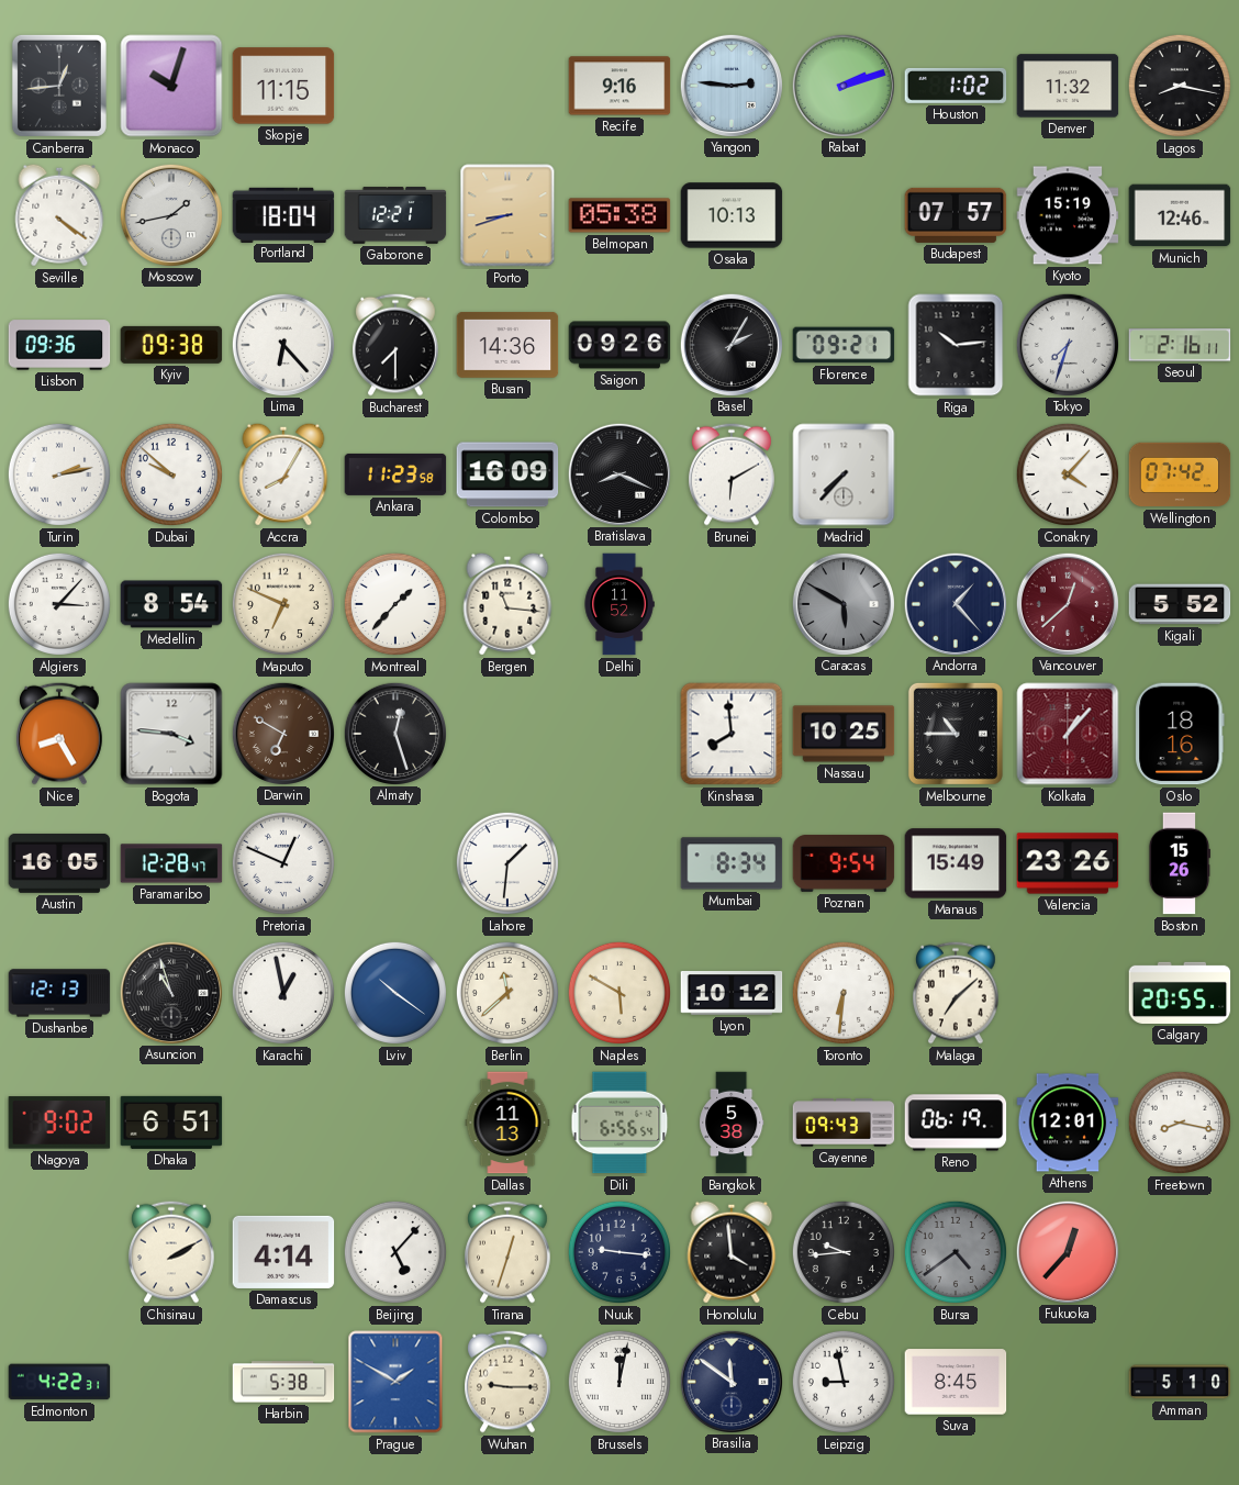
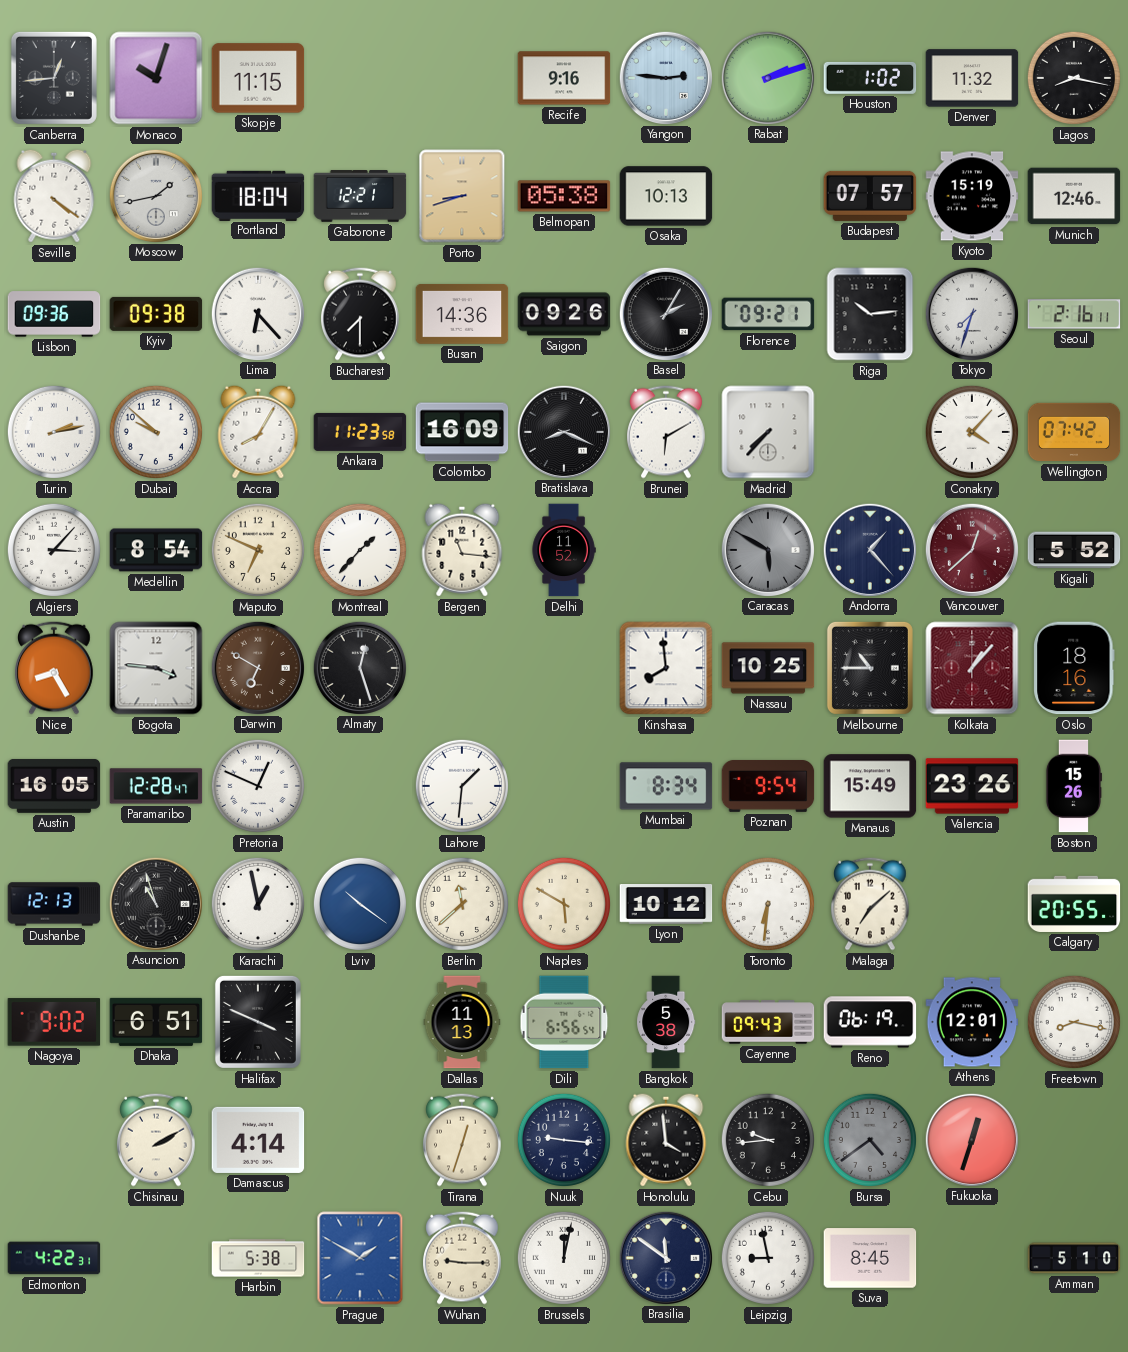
Halifax: none -> 3:49
Beijing: 5:07 -> none
Fukuoka: 12:37 -> 12:33
